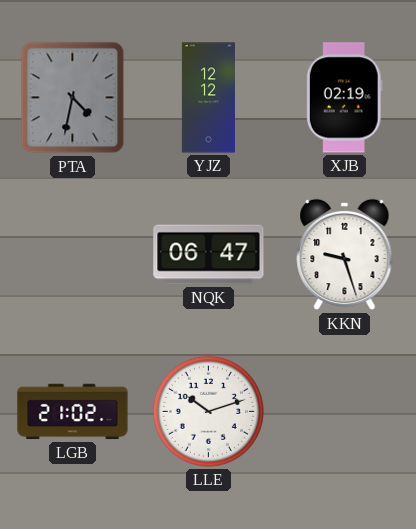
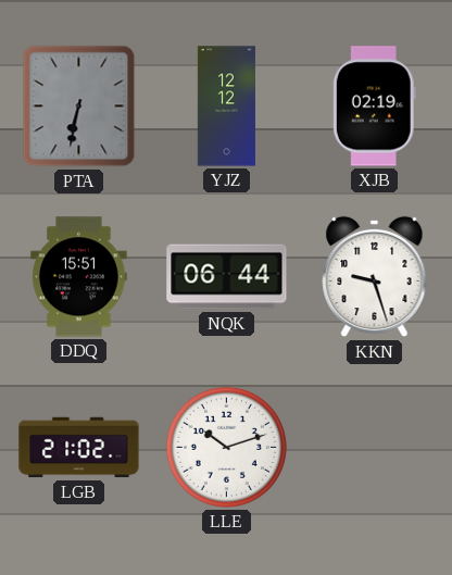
PTA: 4:32 -> 6:32
DDQ: none -> 15:51
NQK: 06:47 -> 06:44
